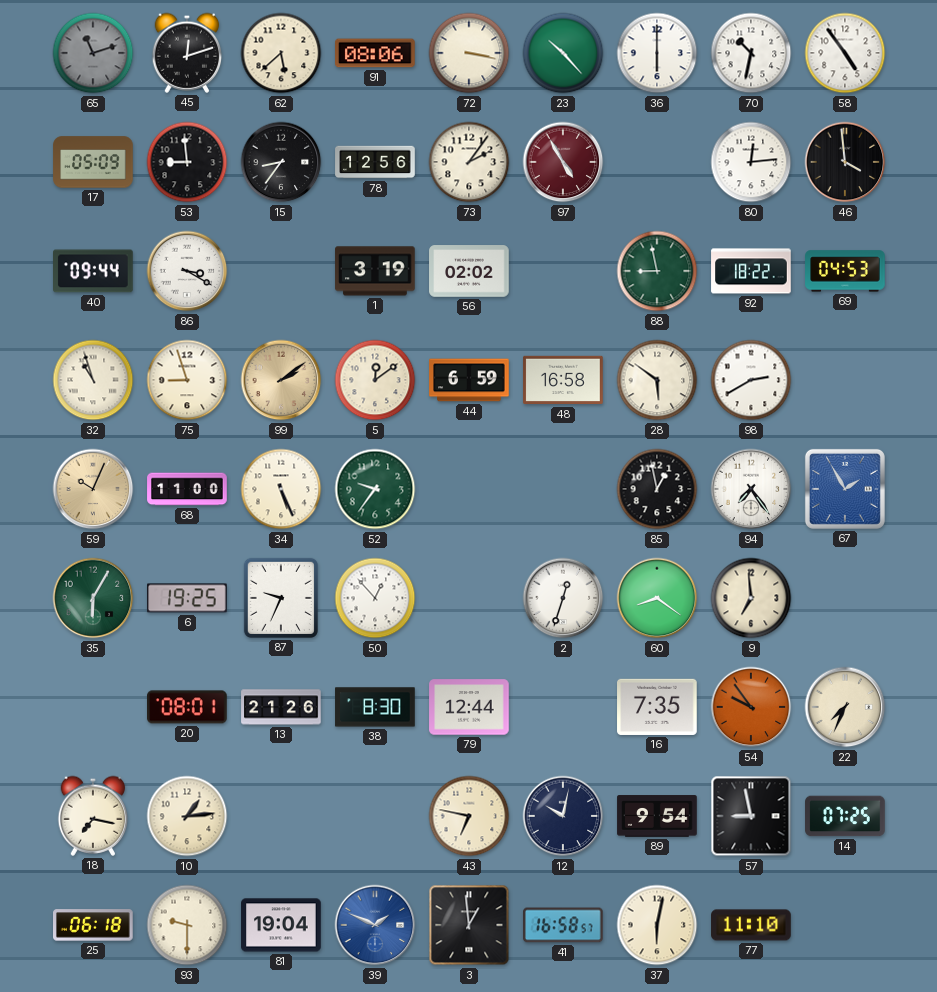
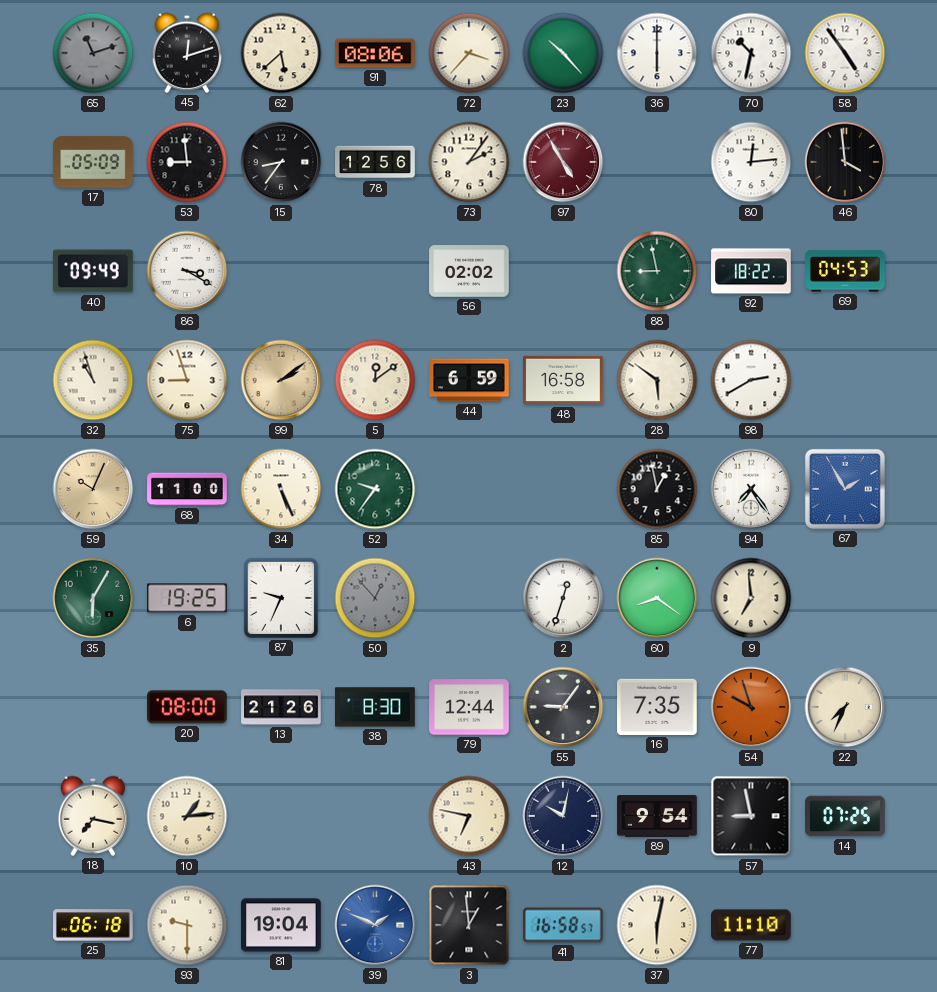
72: 3:17 -> 3:37
40: 09:44 -> 09:49
1: 3:19 -> none
50 dial: white -> grey
20: 08:01 -> 08:00
55: none -> 9:06
54: 9:54 -> 9:57
